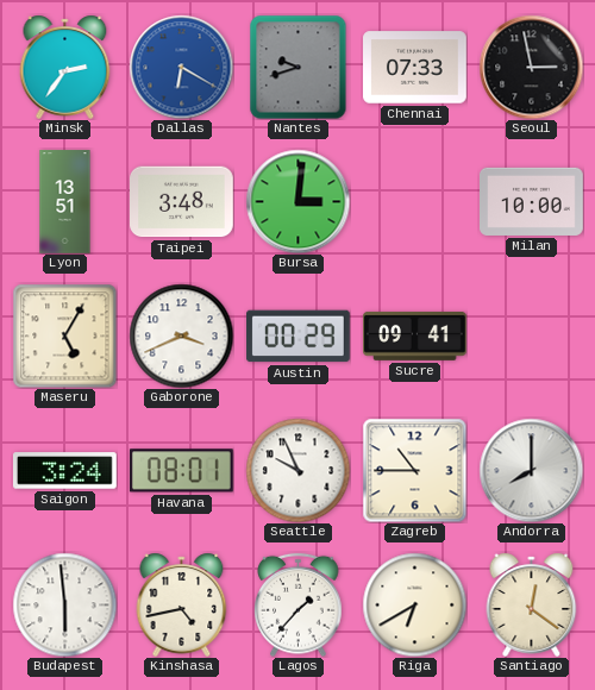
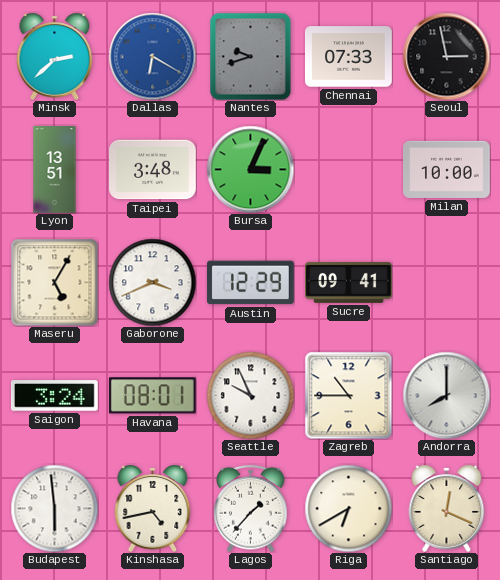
Minsk: 2:36 -> 2:38
Bursa: 3:01 -> 3:04
Austin: 00:29 -> 12:29
Santiago: 12:21 -> 12:19
